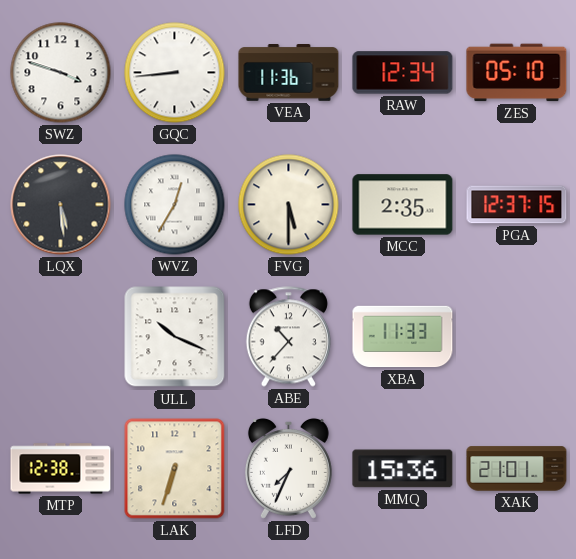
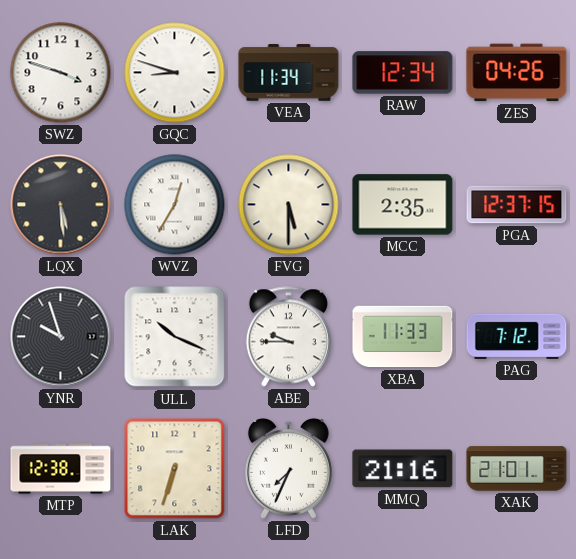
GQC: 8:44 -> 8:48
VEA: 11:36 -> 11:34
ZES: 05:10 -> 04:26
YNR: none -> 9:57
ABE: 10:37 -> 9:45
PAG: none -> 7:12
MMQ: 15:36 -> 21:16
